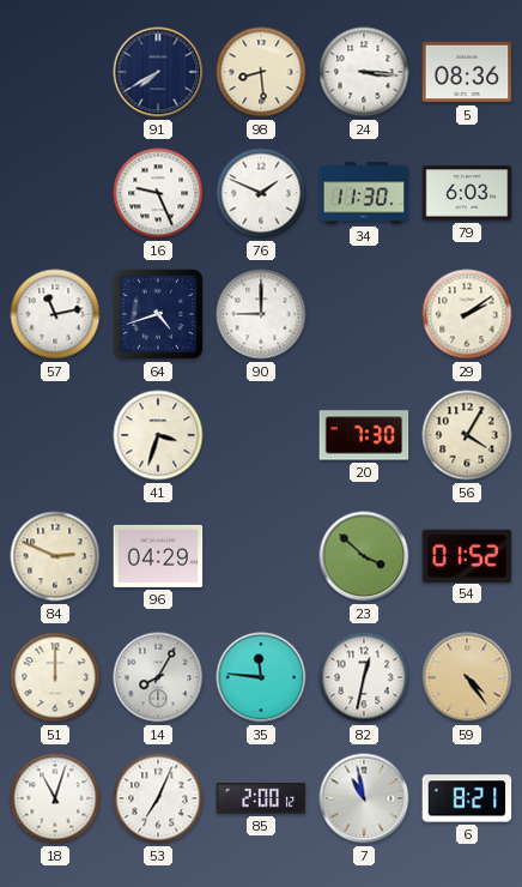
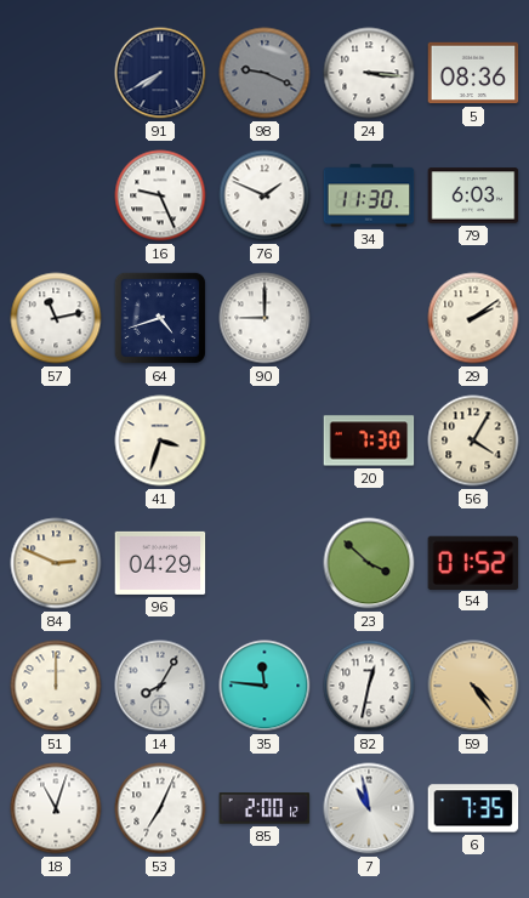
98: 8:29 -> 9:19
98 dial: cream -> grey
6: 8:21 -> 7:35
